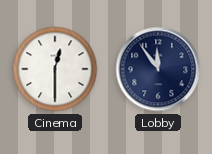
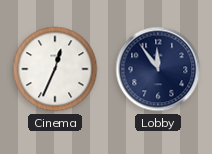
Cinema: 12:30 -> 12:34
